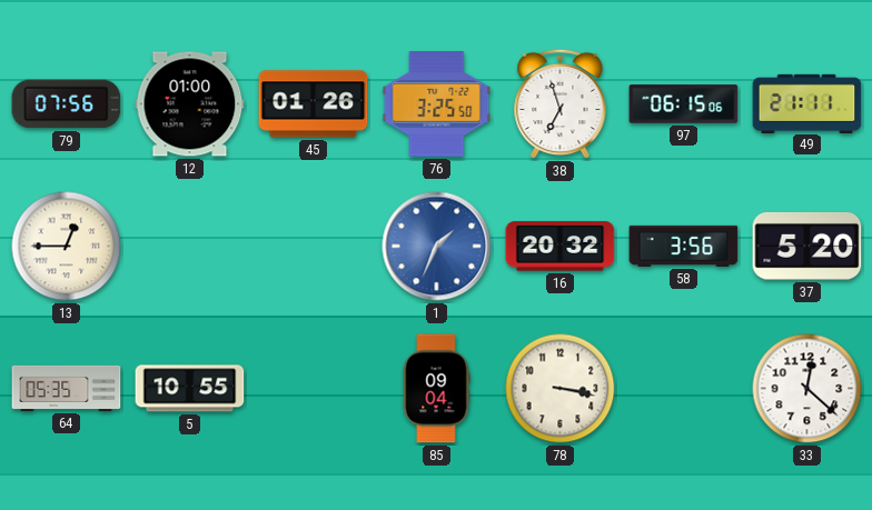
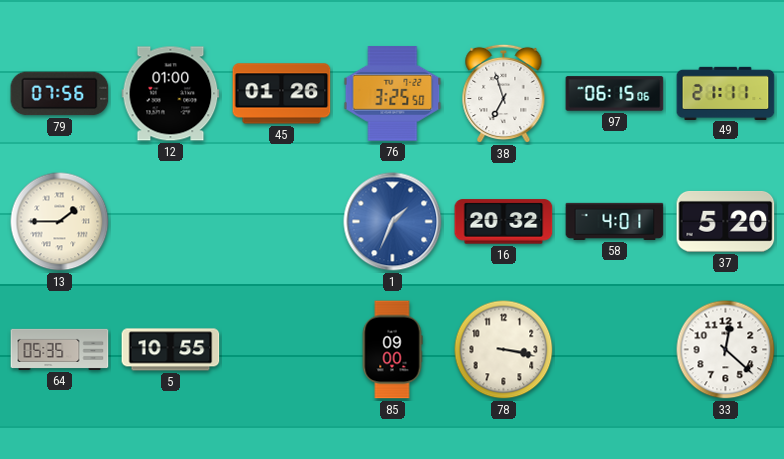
13: 12:45 -> 1:45
58: 3:56 -> 4:01
85: 09:04 -> 09:00
